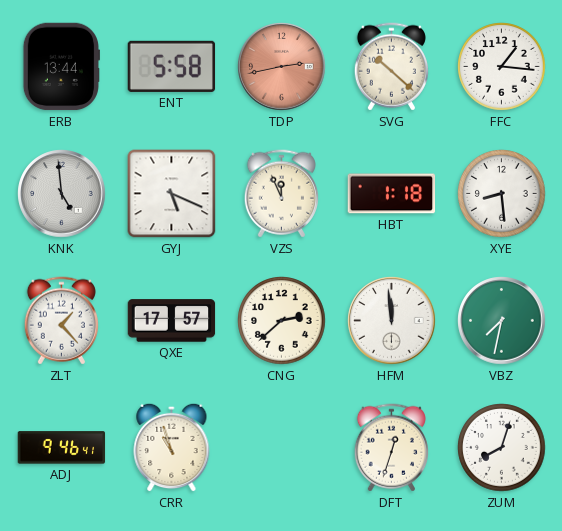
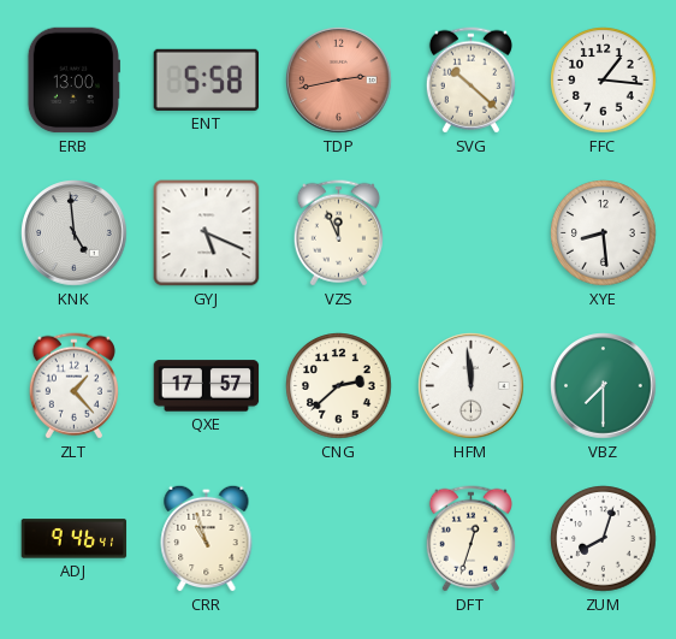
ERB: 13:44 -> 13:00
HBT: 1:18 -> none
VBZ: 7:32 -> 7:30
